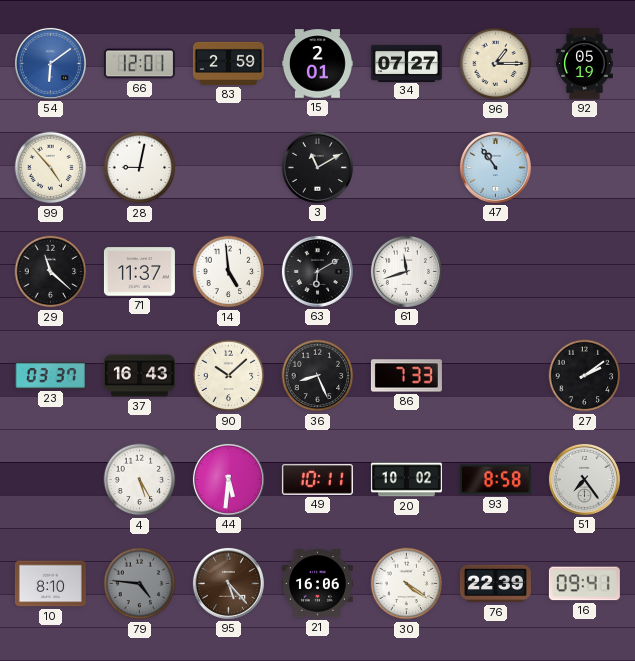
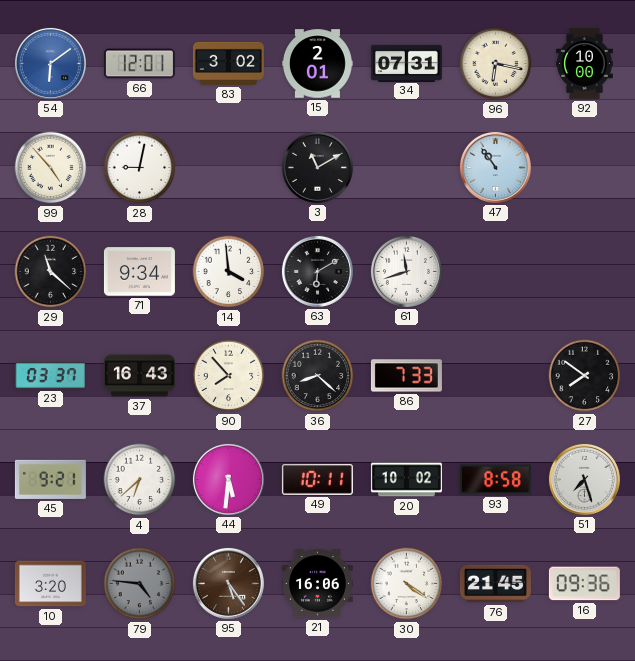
83: 2:59 -> 3:02
34: 07:27 -> 07:31
96: 1:15 -> 6:17
92: 05:19 -> 10:00
71: 11:37 -> 9:34
14: 4:59 -> 3:59
90: 10:08 -> 7:53
36: 8:26 -> 8:22
27: 2:09 -> 7:51
45: none -> 9:21
4: 5:25 -> 6:38
51: 7:24 -> 7:27
10: 8:10 -> 3:20
95: 5:23 -> 5:24
76: 22:39 -> 21:45
16: 09:41 -> 09:36
